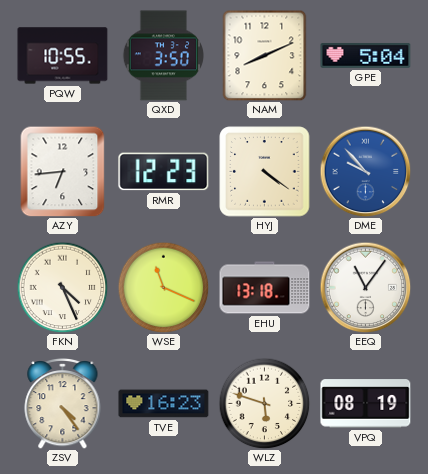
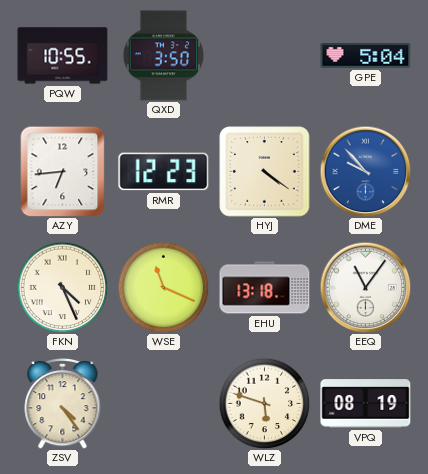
NAM: 8:11 -> none
TVE: 16:23 -> none
